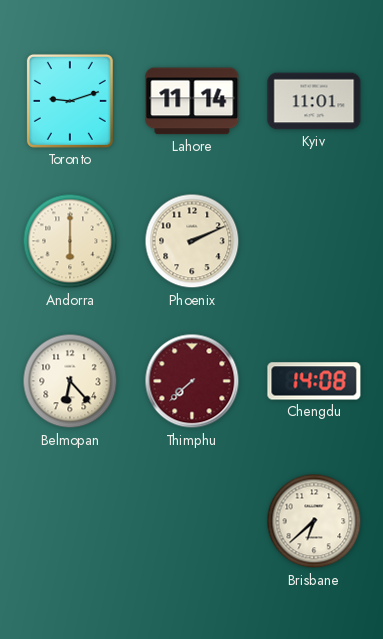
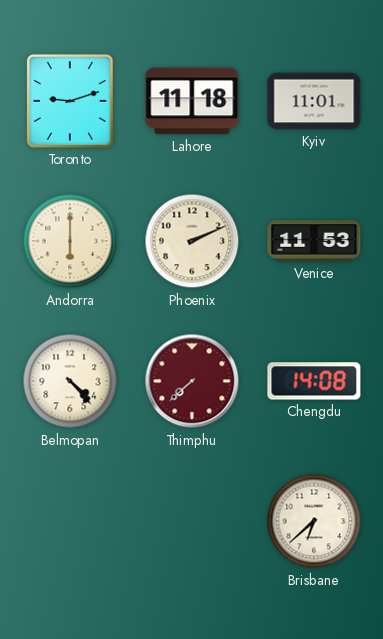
Lahore: 11:14 -> 11:18
Venice: none -> 11:53
Belmopan: 6:23 -> 4:23
